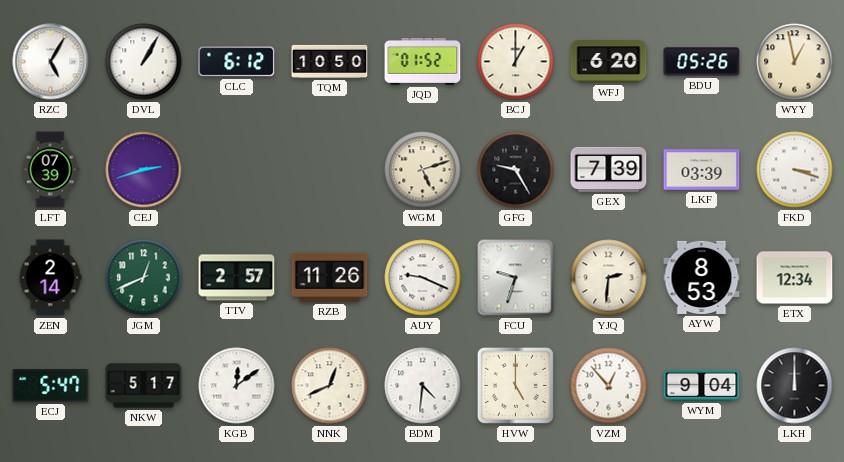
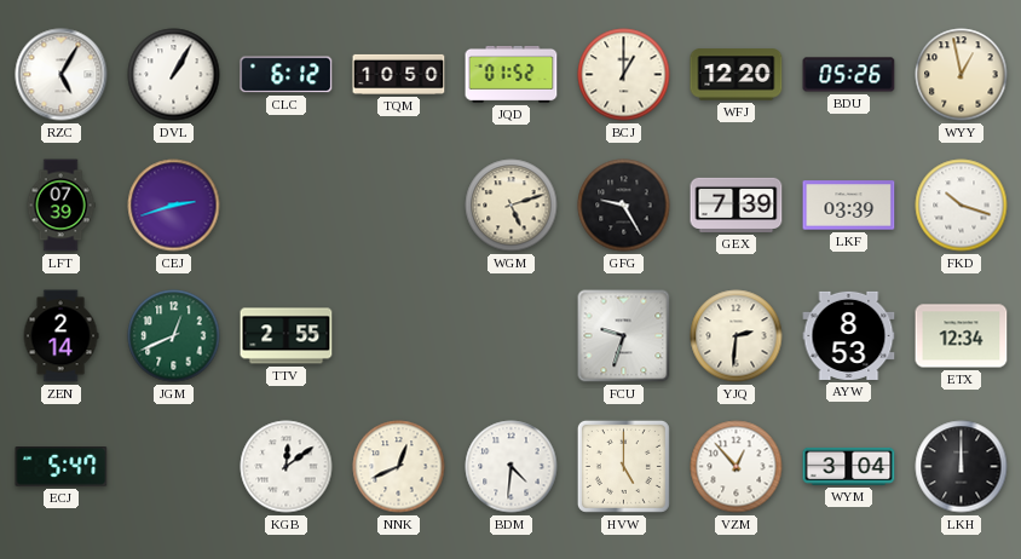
WFJ: 6:20 -> 12:20
FKD: 3:18 -> 10:18
TTV: 2:57 -> 2:55
RZB: 11:26 -> none
AUY: 9:19 -> none
NKW: 5:17 -> none
WYM: 9:04 -> 3:04
